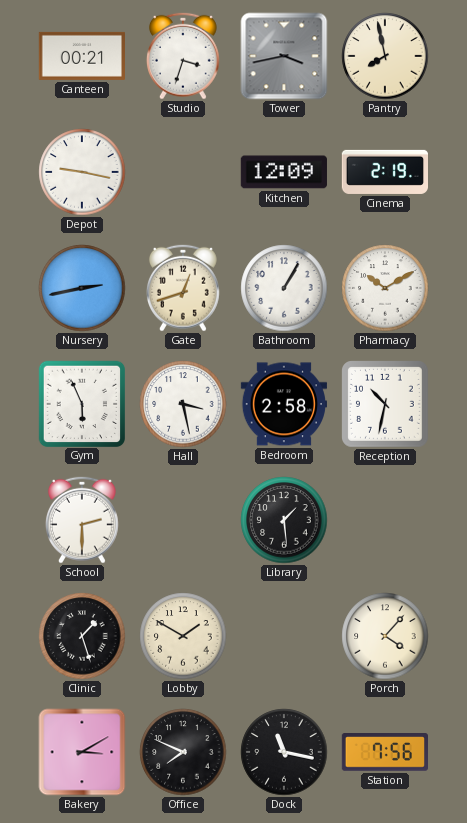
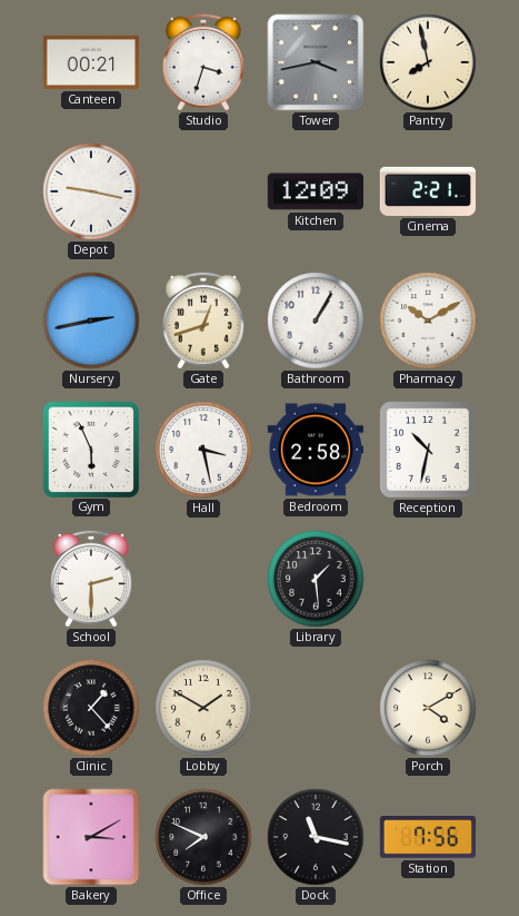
Cinema: 2:19 -> 2:21
Clinic: 1:27 -> 1:23
Porch: 4:07 -> 4:10
